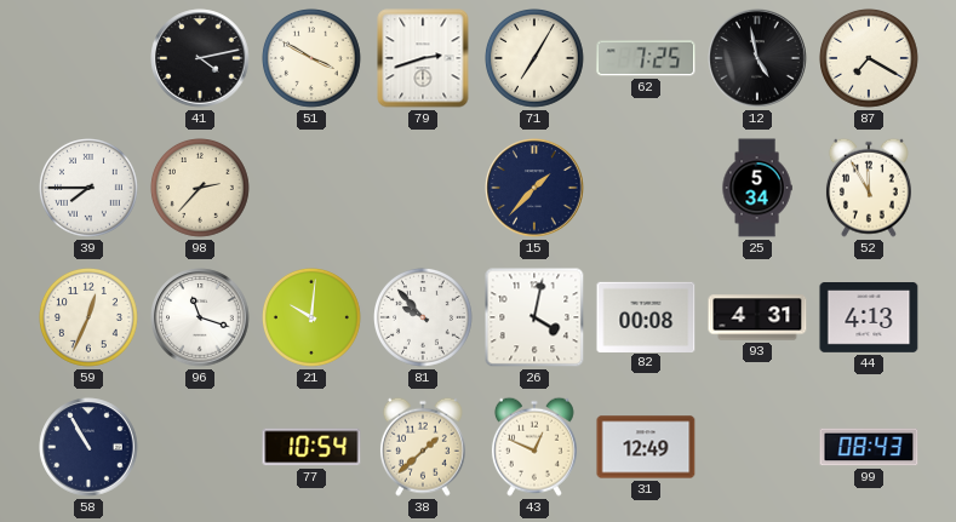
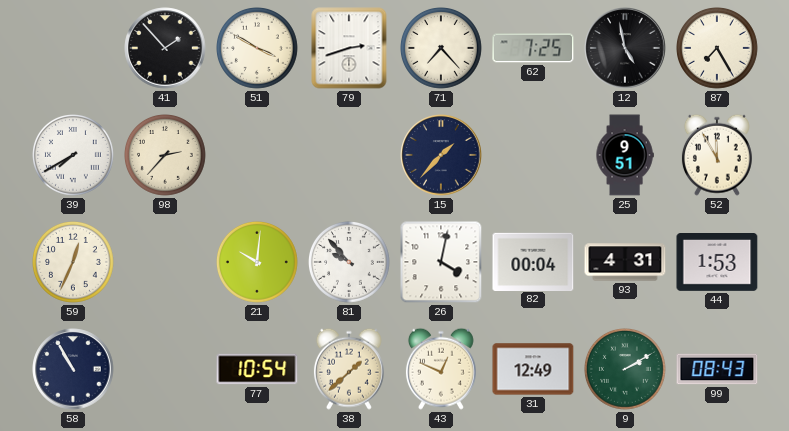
41: 4:13 -> 1:53
71: 7:05 -> 7:23
87: 7:20 -> 7:25
39: 7:45 -> 7:40
25: 5:34 -> 9:51
96: 11:18 -> none
82: 00:08 -> 00:04
44: 4:13 -> 1:53
9: none -> 2:10
